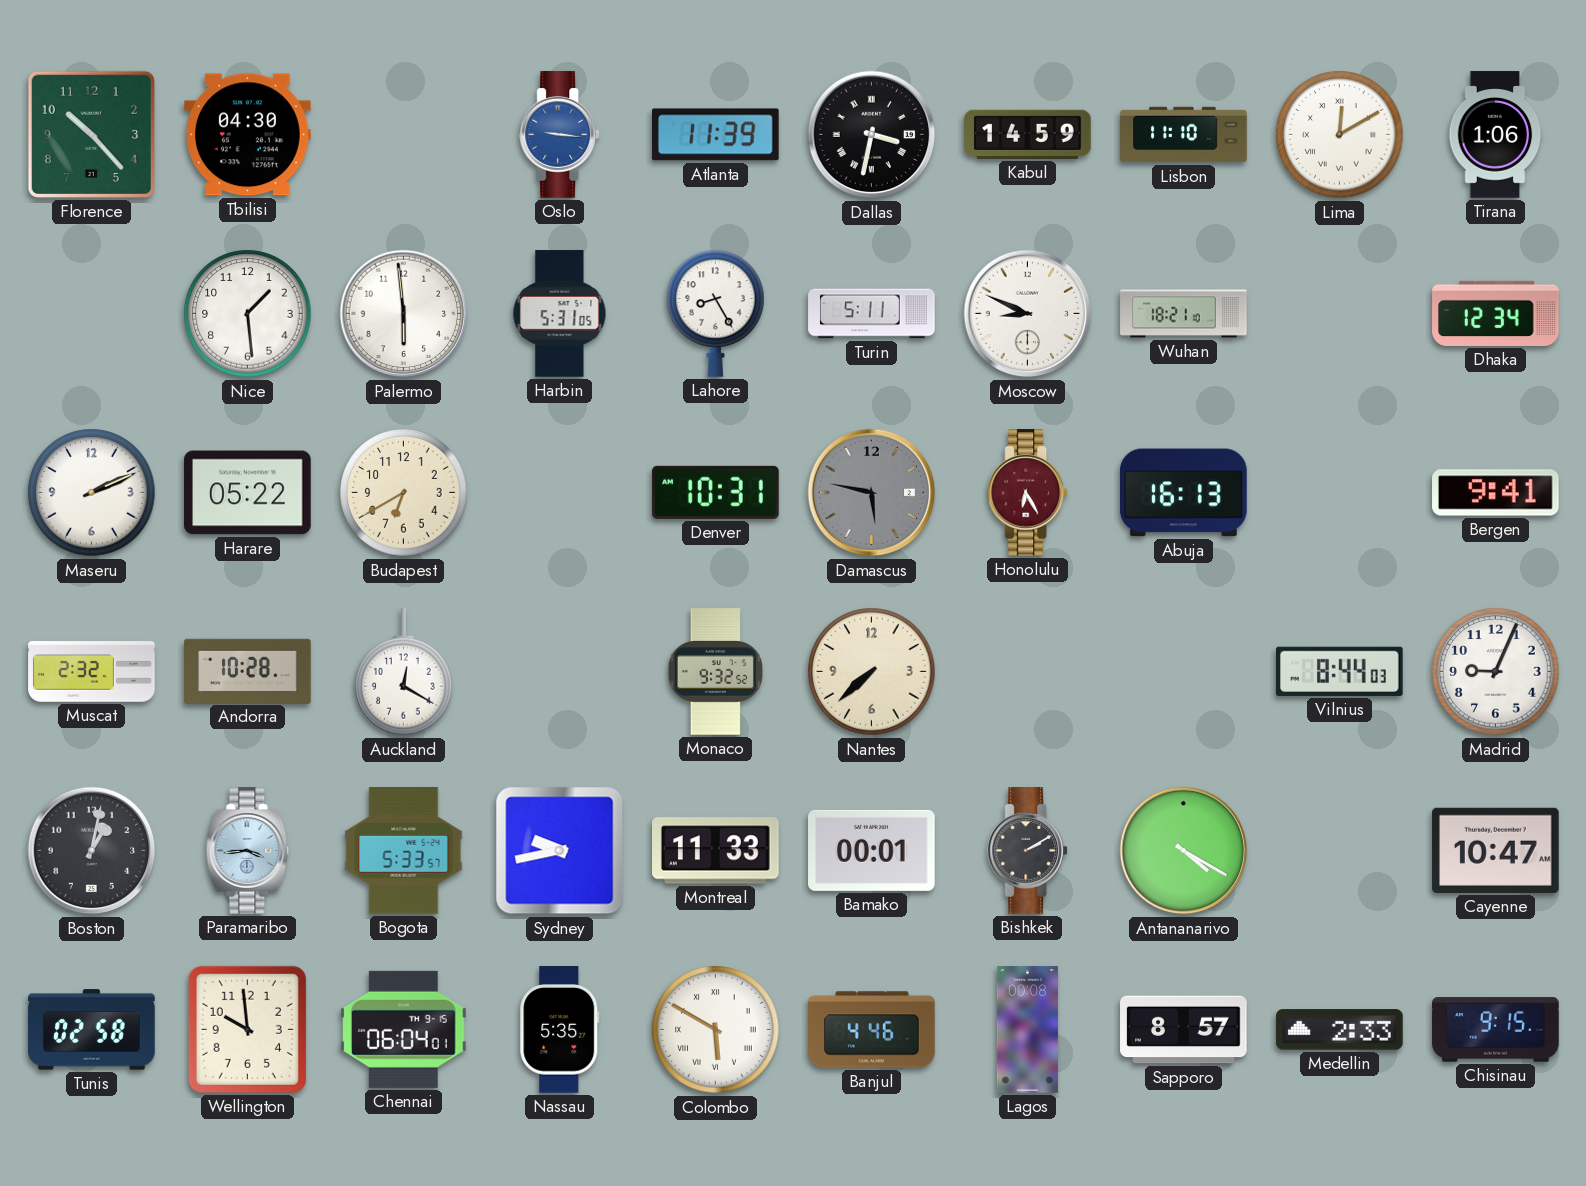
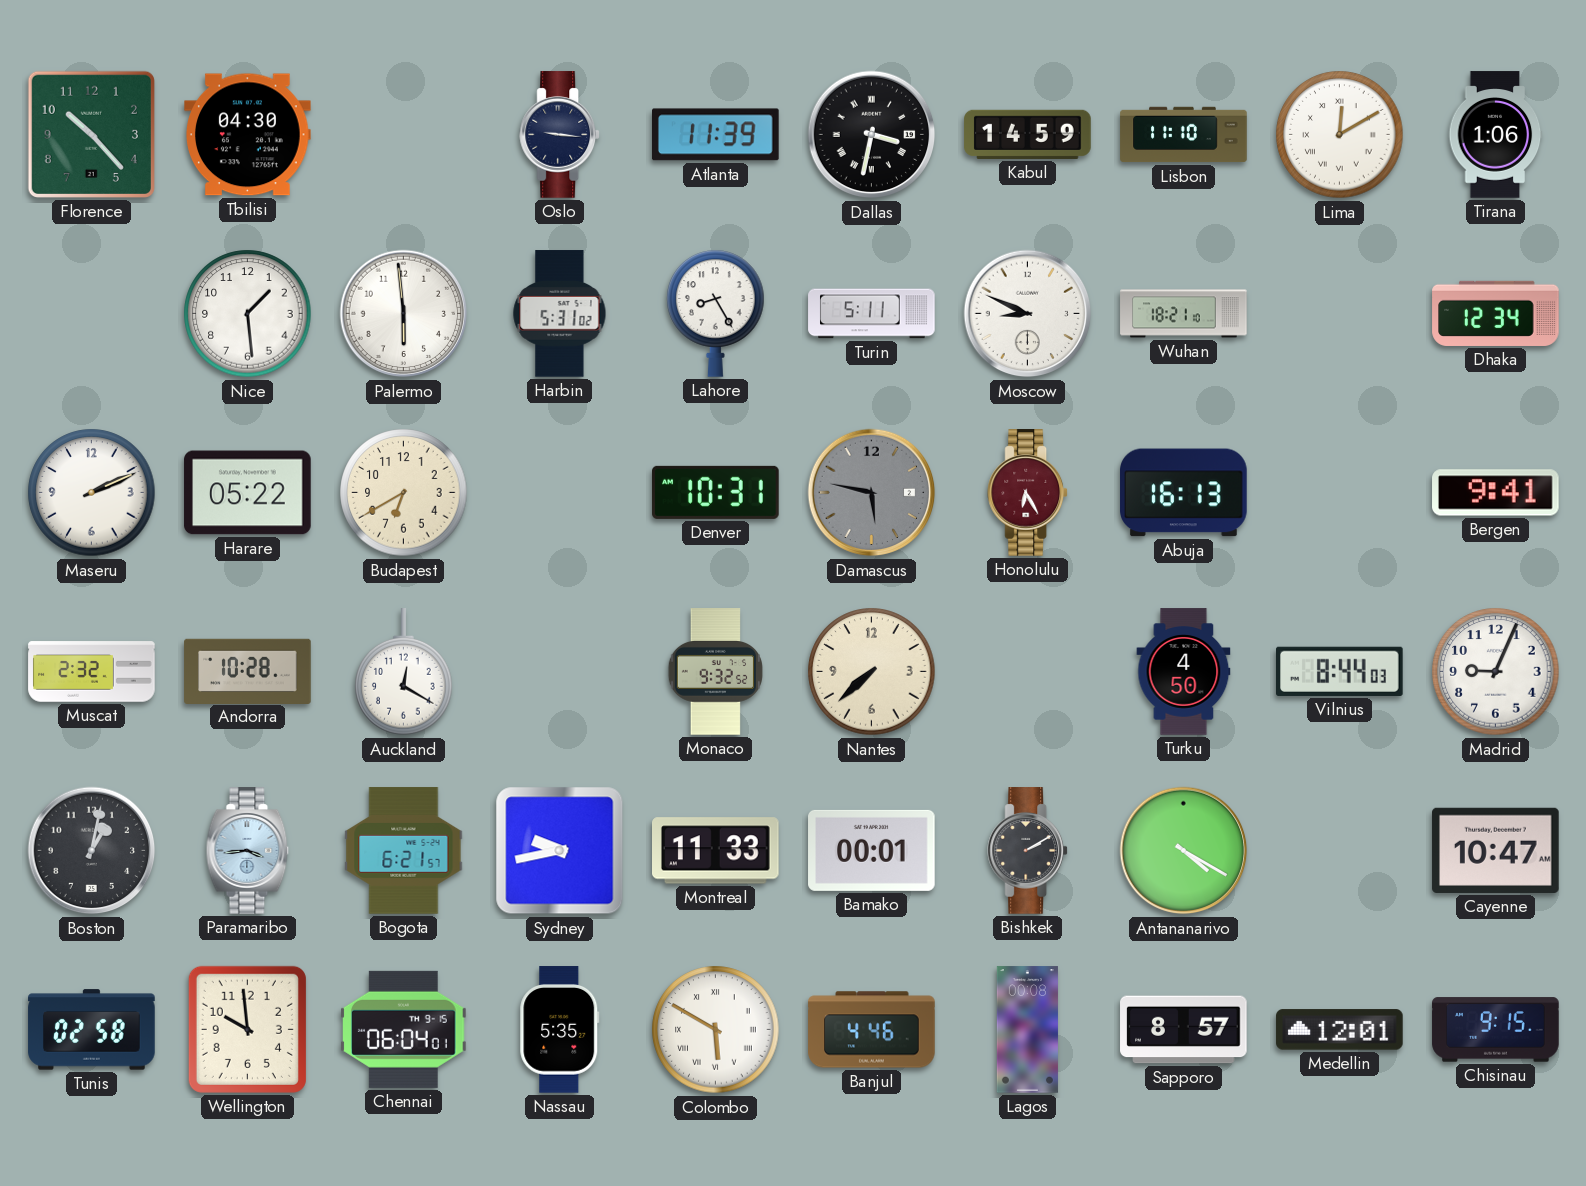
Oslo dial: blue -> navy
Harbin: 5:31:05 -> 5:31:02
Turku: none -> 4:50
Bogota: 5:33 -> 6:21
Medellin: 2:33 -> 12:01
